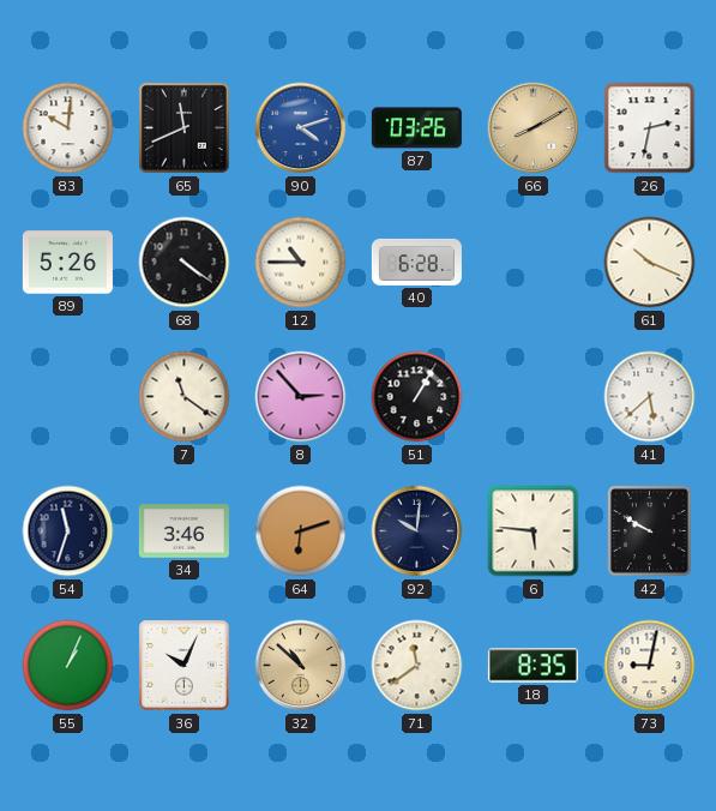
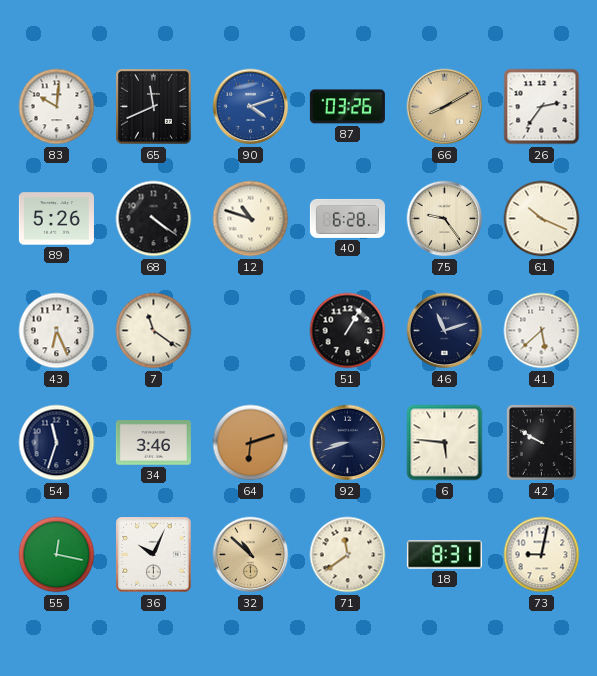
26: 2:32 -> 2:36
12: 10:45 -> 10:48
75: none -> 9:24
43: none -> 6:26
8: 2:53 -> none
46: none -> 11:12
92: 10:01 -> 8:42
55: 1:04 -> 12:17
18: 8:35 -> 8:31
